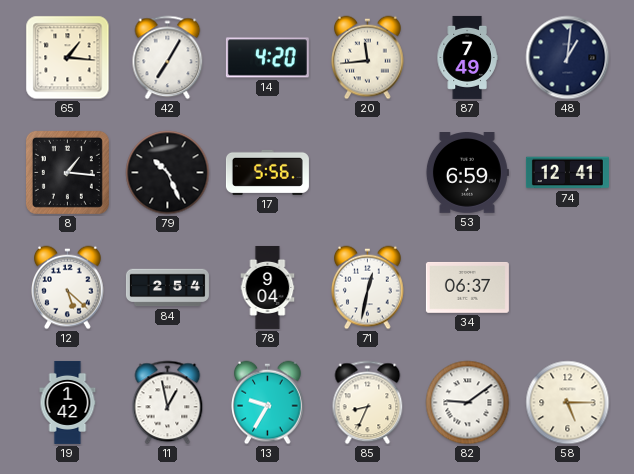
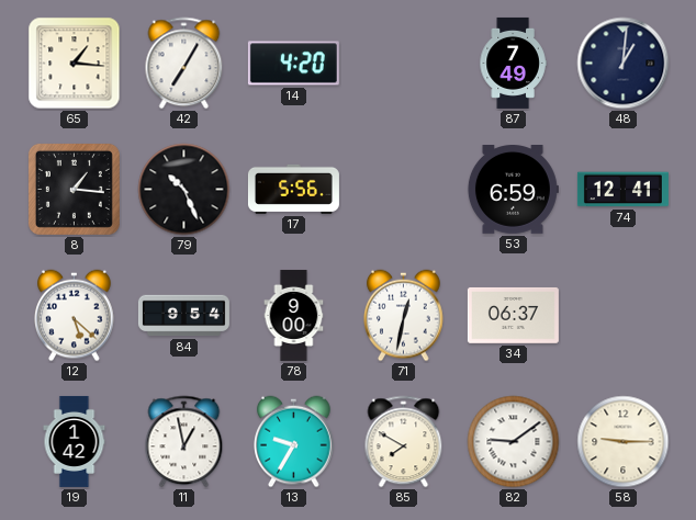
20: 11:44 -> none
84: 2:54 -> 9:54
78: 9:04 -> 9:00
85: 8:34 -> 7:50
58: 5:15 -> 9:15
